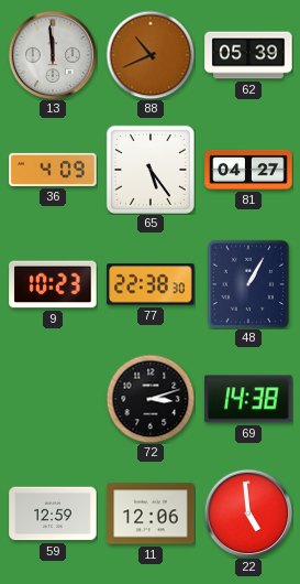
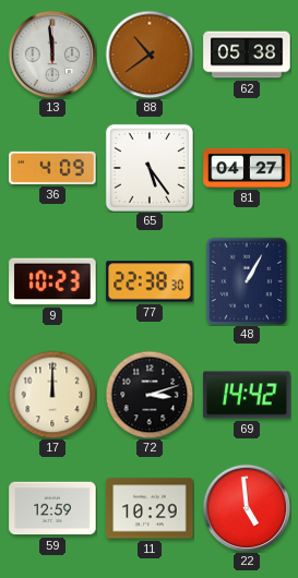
88: 10:41 -> 10:39
62: 05:39 -> 05:38
17: none -> 12:00
69: 14:38 -> 14:42
11: 12:06 -> 10:29
